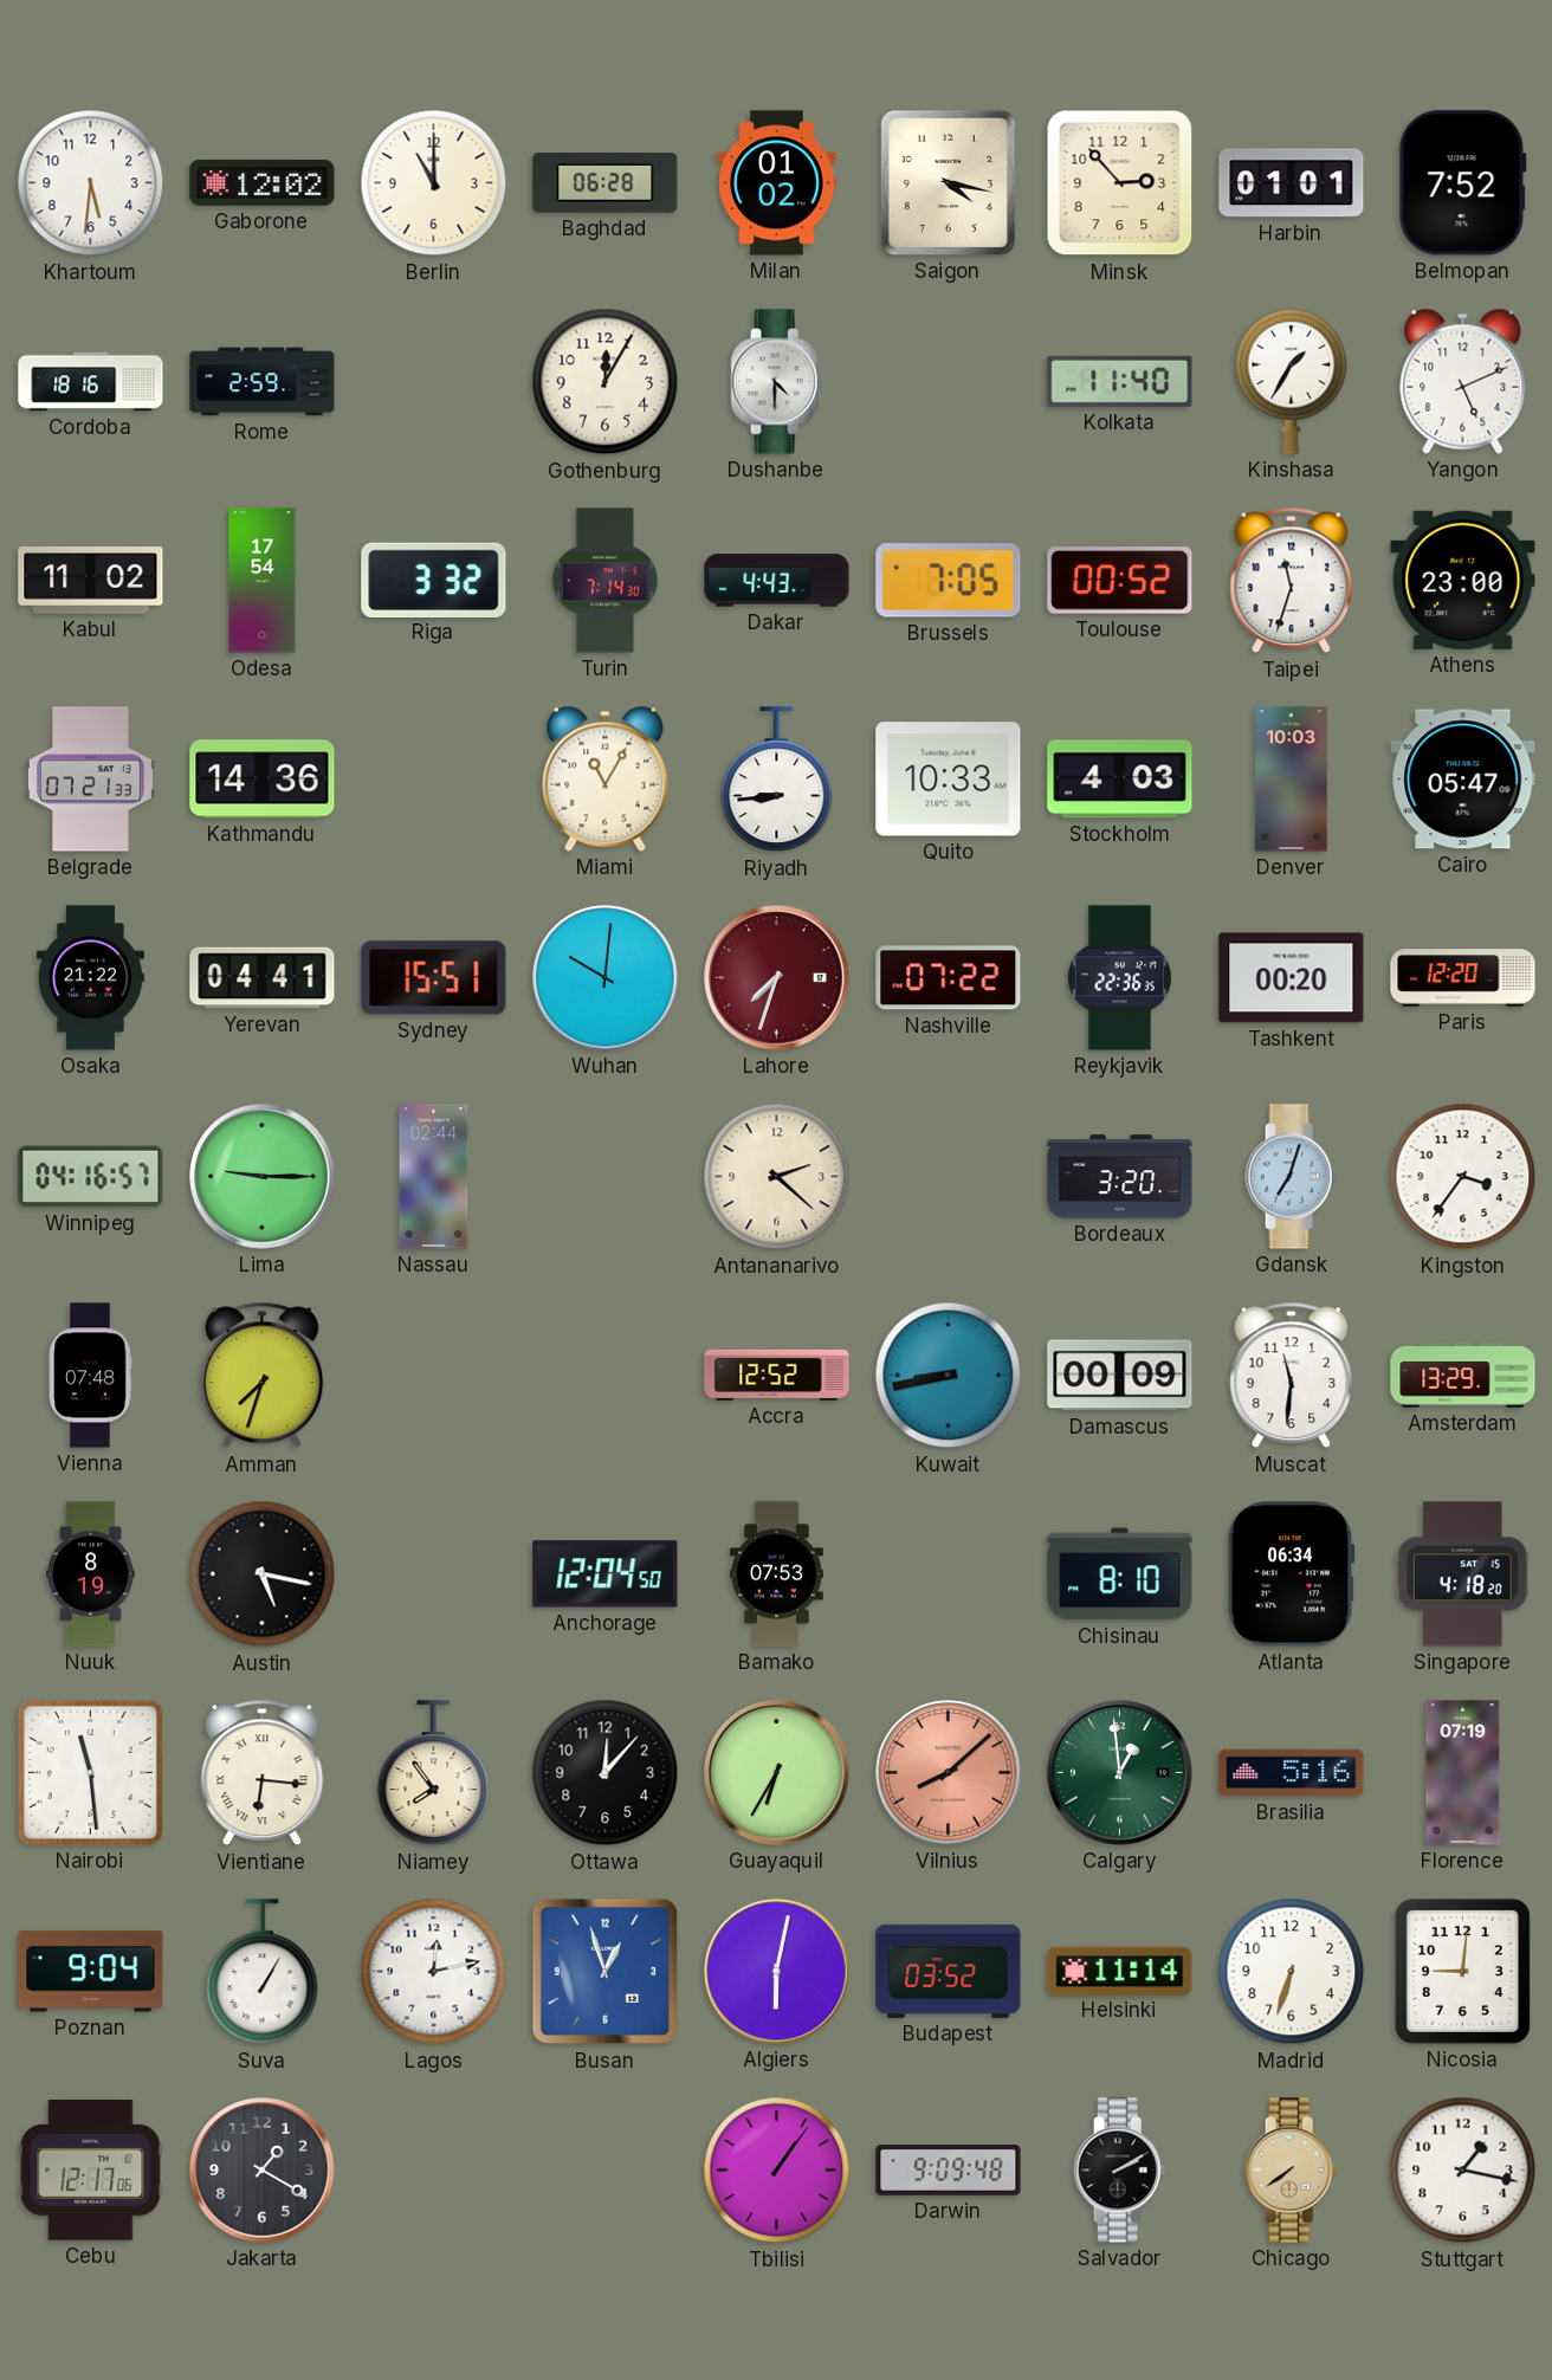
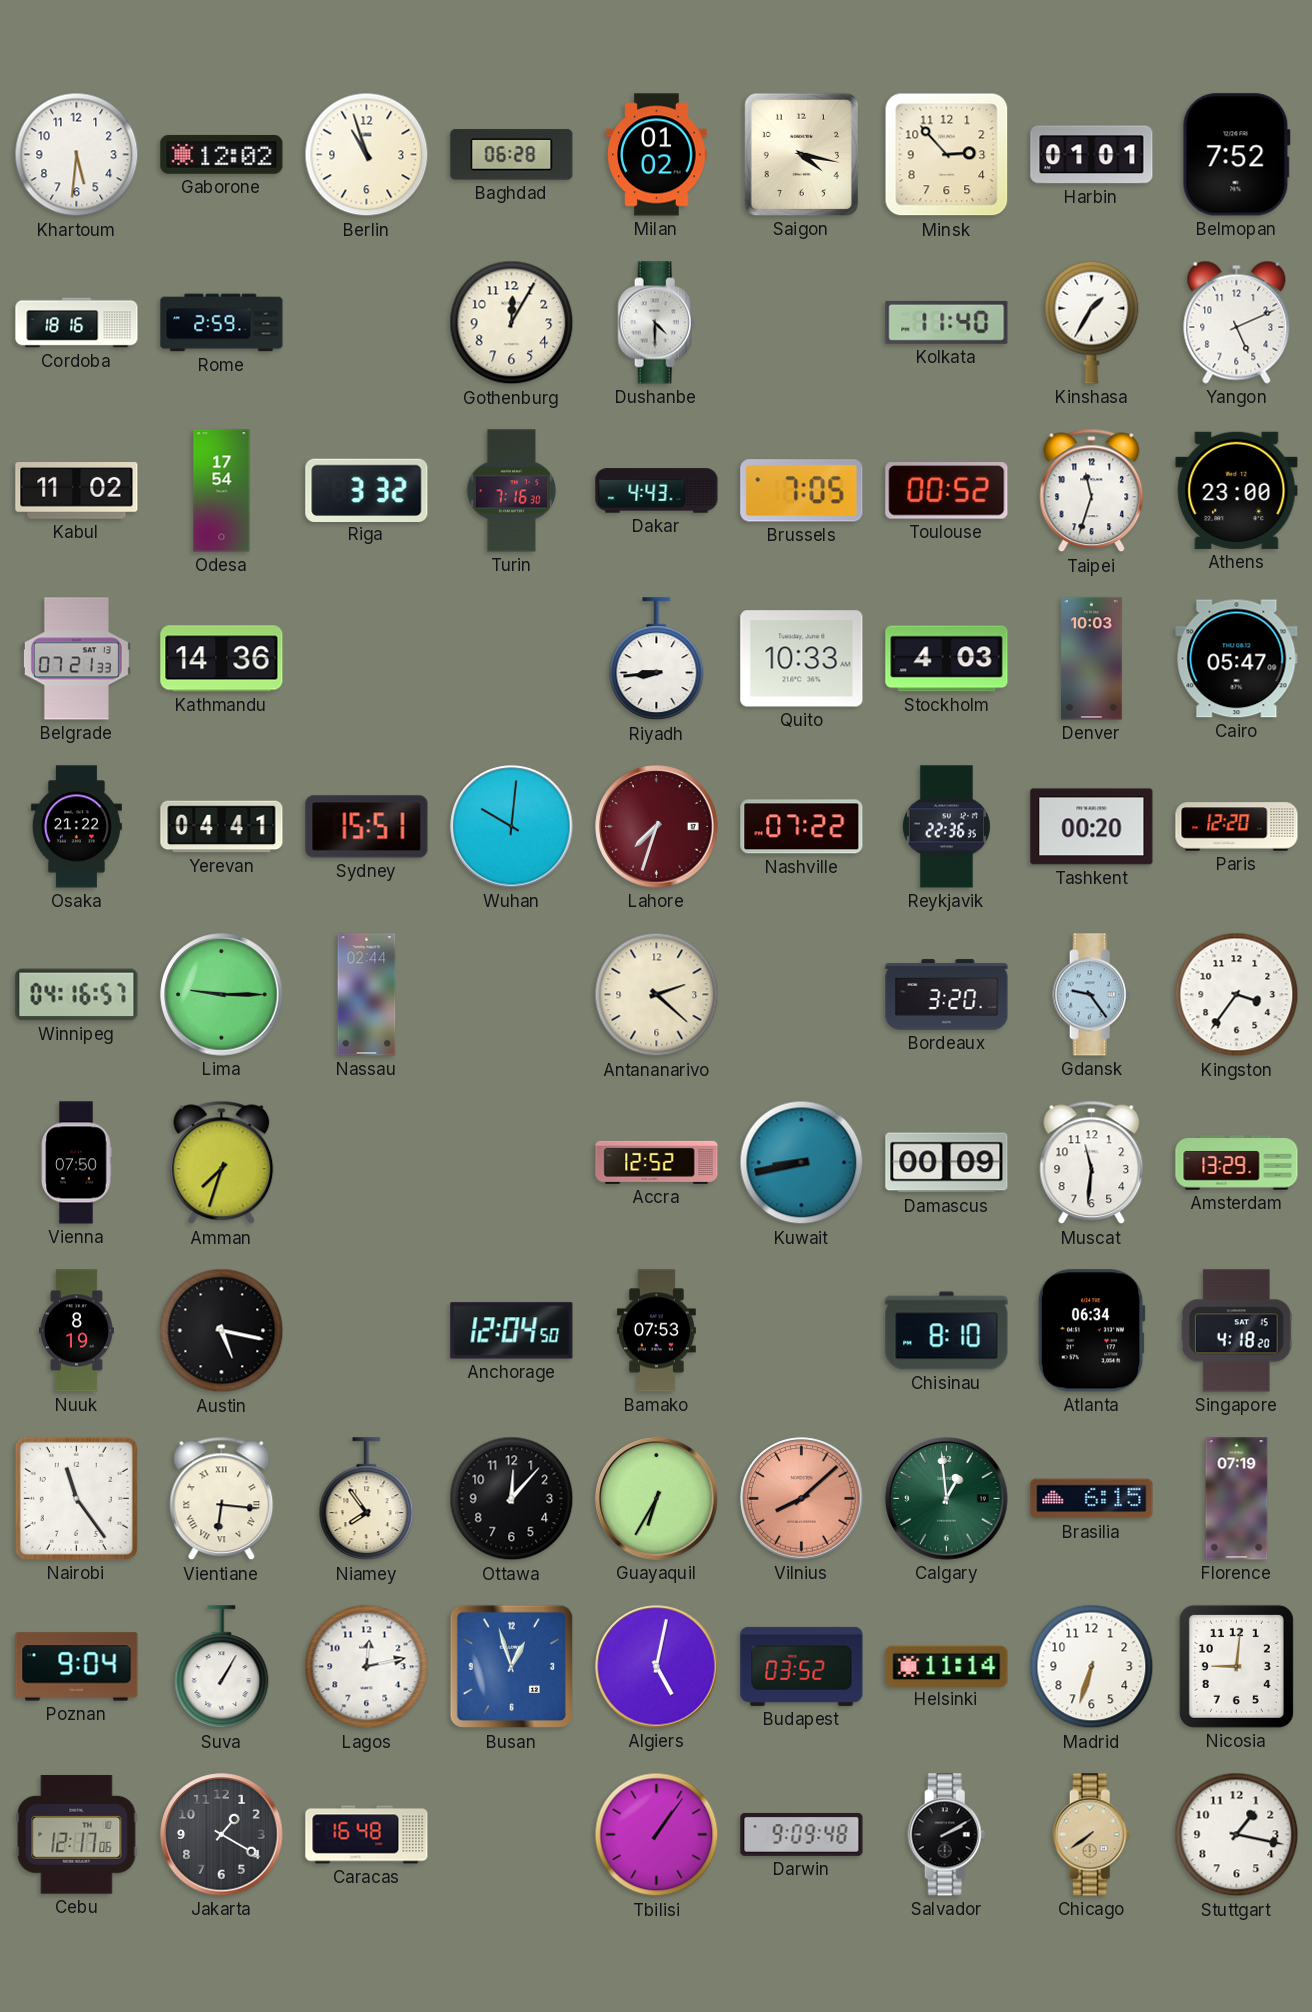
Berlin: 11:00 -> 10:57
Turin: 7:14 -> 7:16
Miami: 11:05 -> none
Gdansk: 7:03 -> 9:24
Vienna: 07:48 -> 07:50
Nairobi: 11:29 -> 11:24
Brasilia: 5:16 -> 6:15
Algiers: 6:02 -> 5:02
Caracas: none -> 16:48
